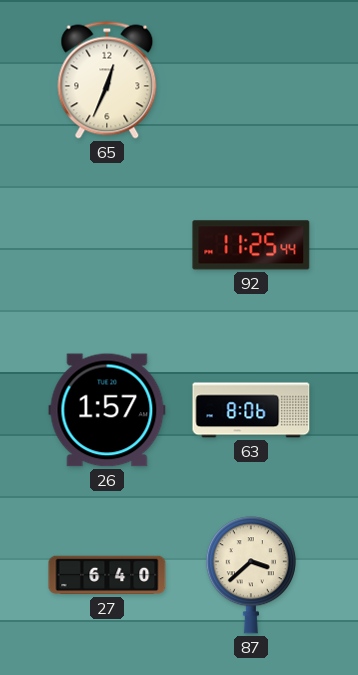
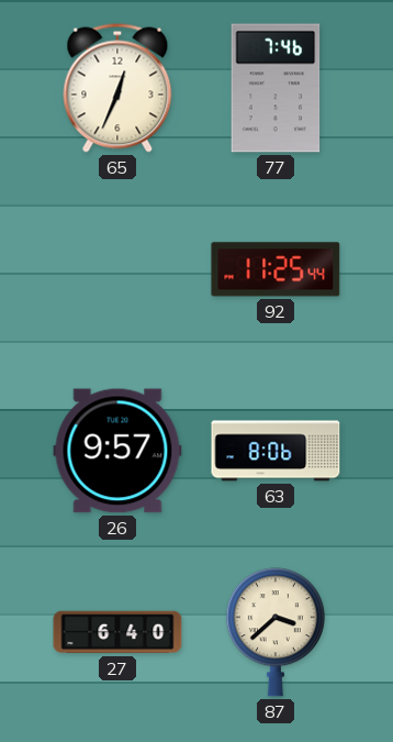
77: none -> 7:46
26: 1:57 -> 9:57
